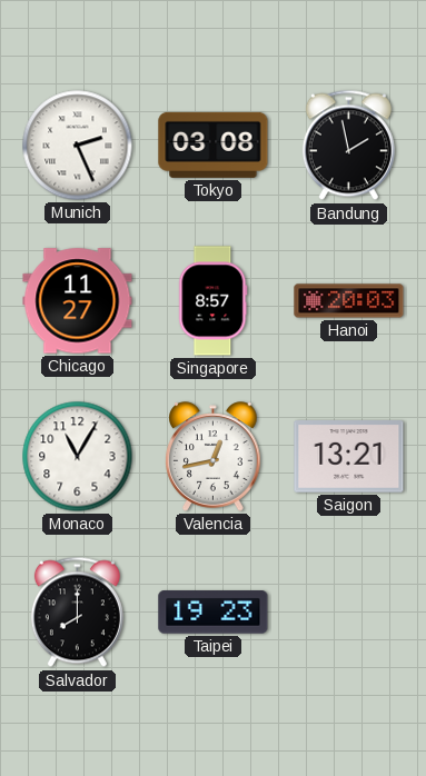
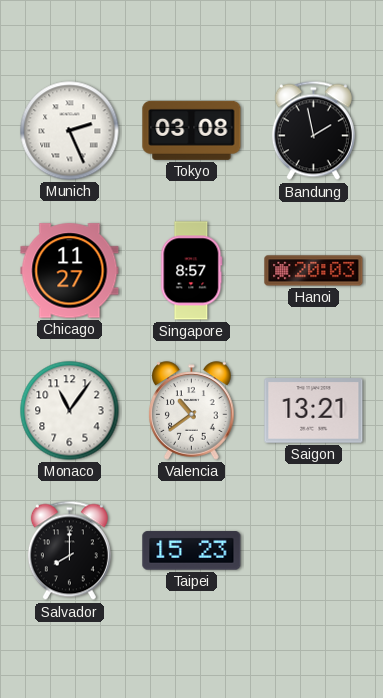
Monaco: 11:05 -> 11:06
Valencia: 12:43 -> 10:39
Taipei: 19:23 -> 15:23
